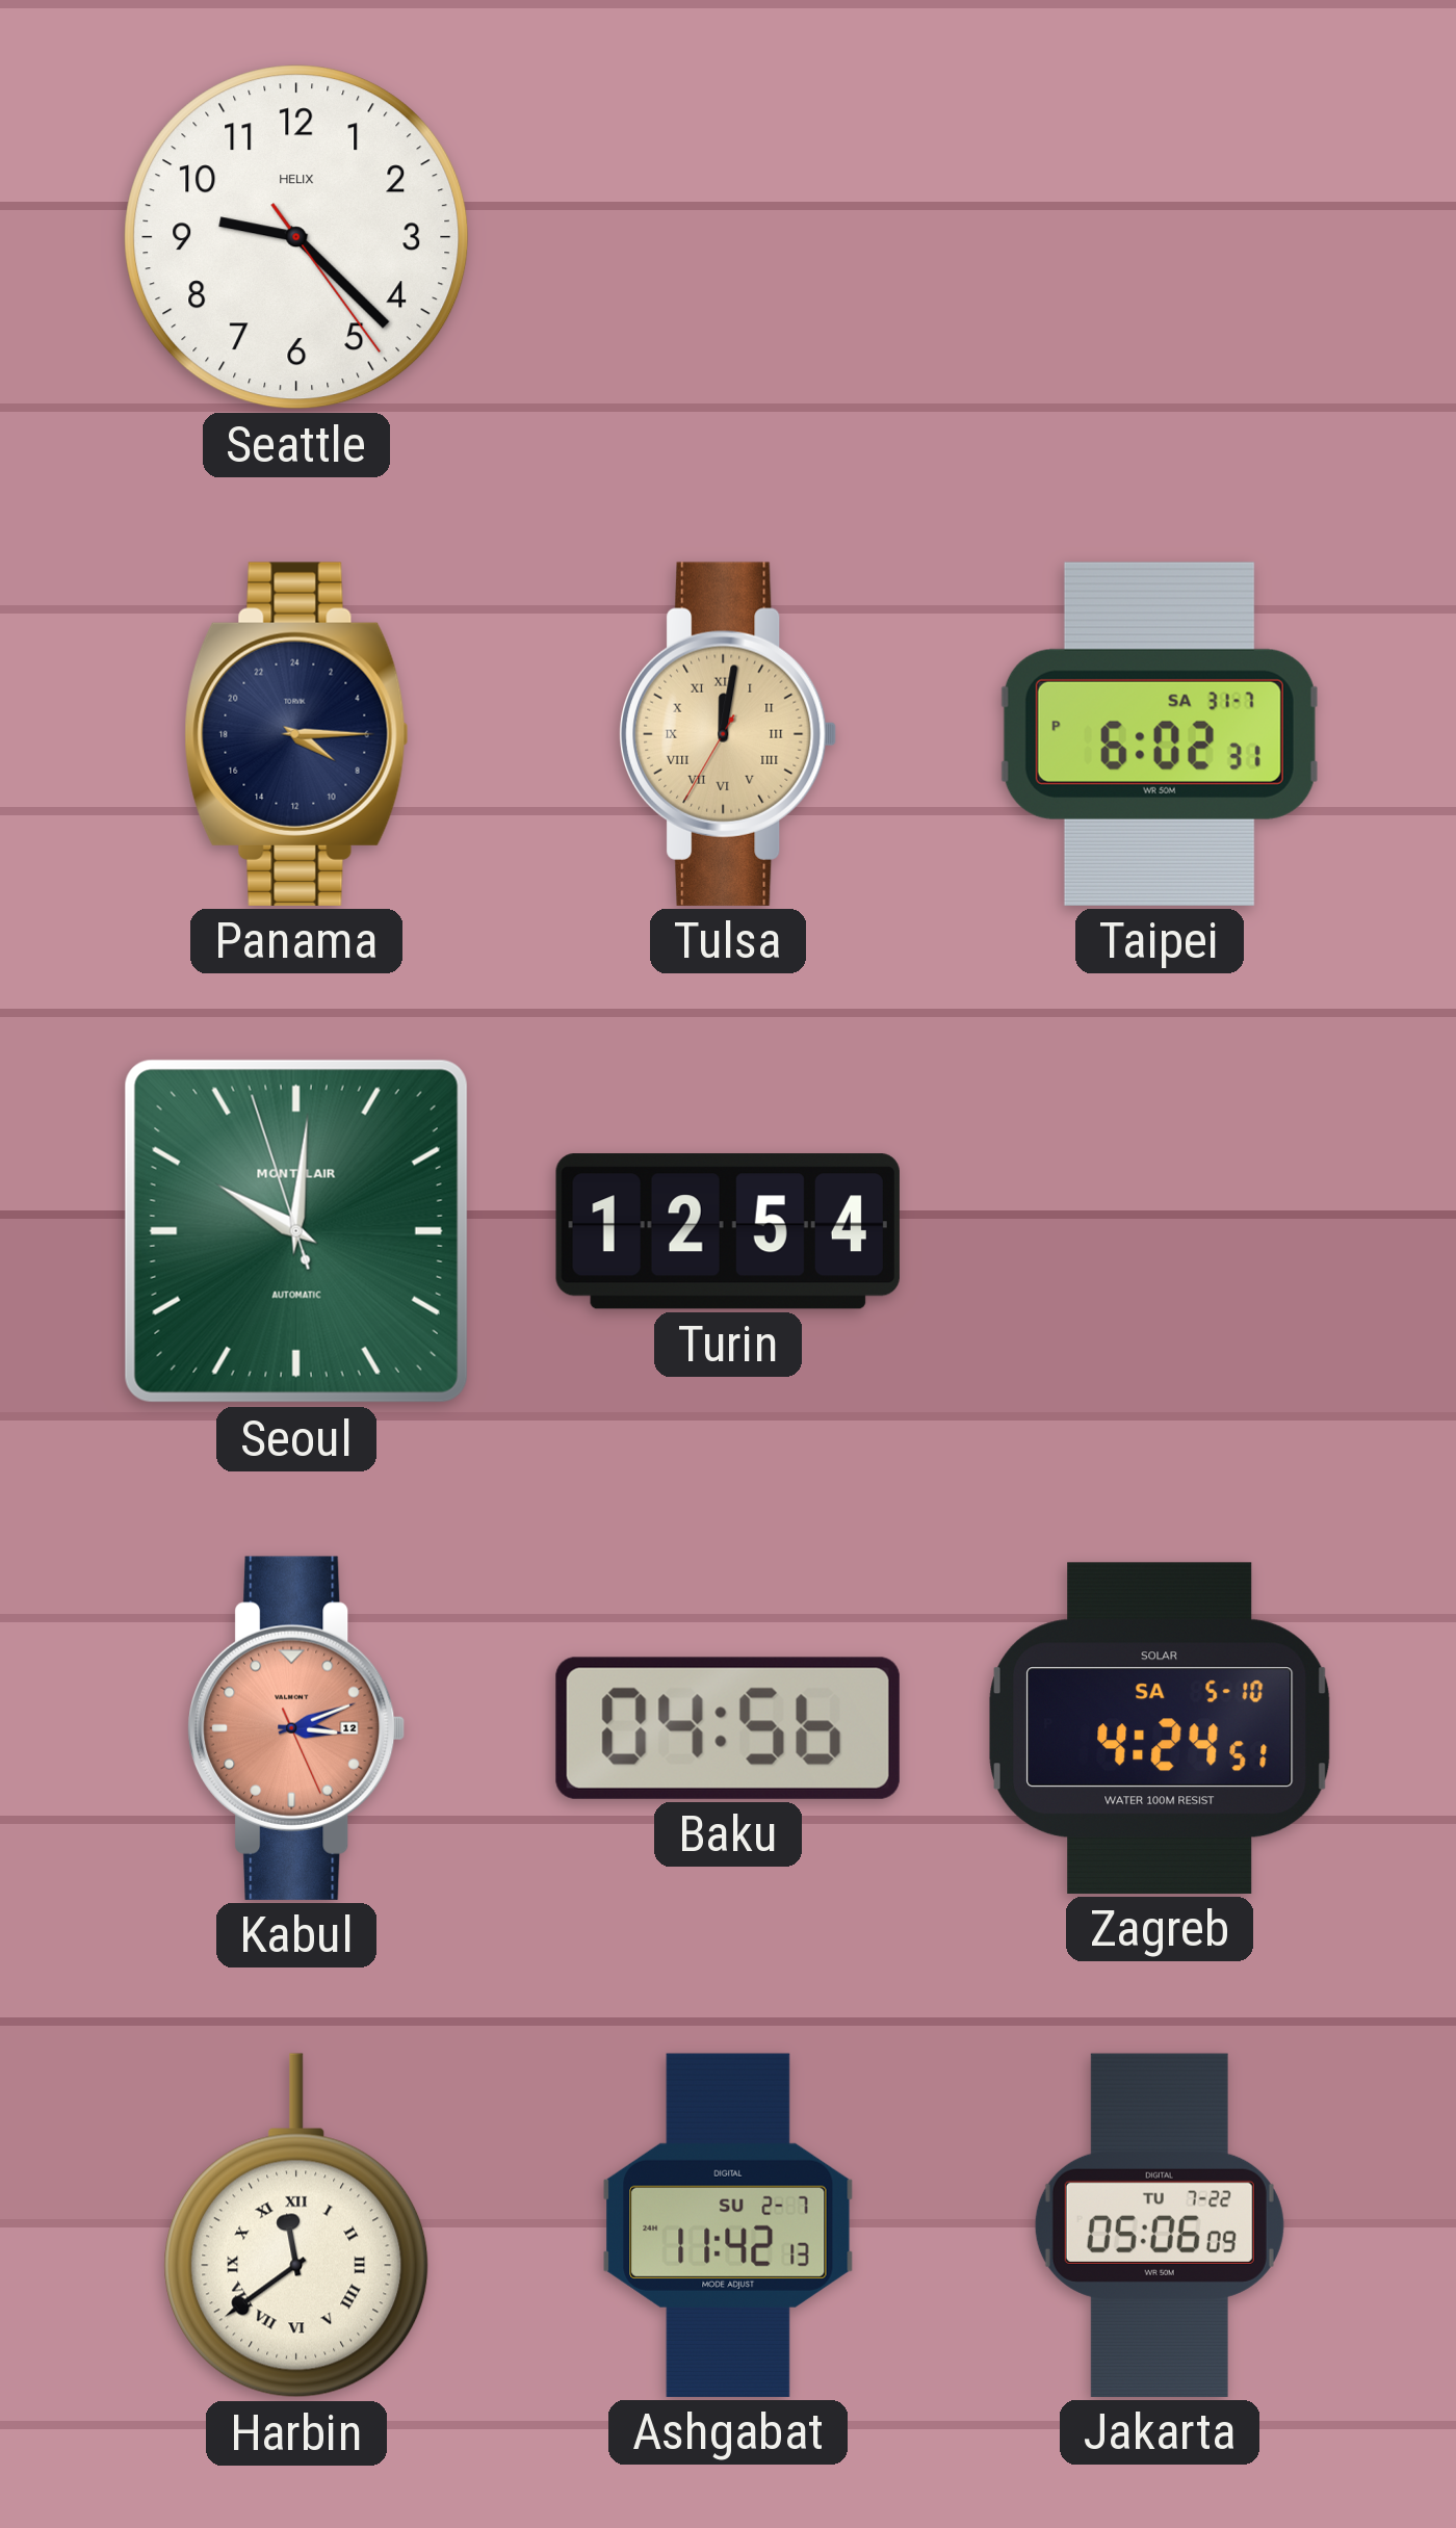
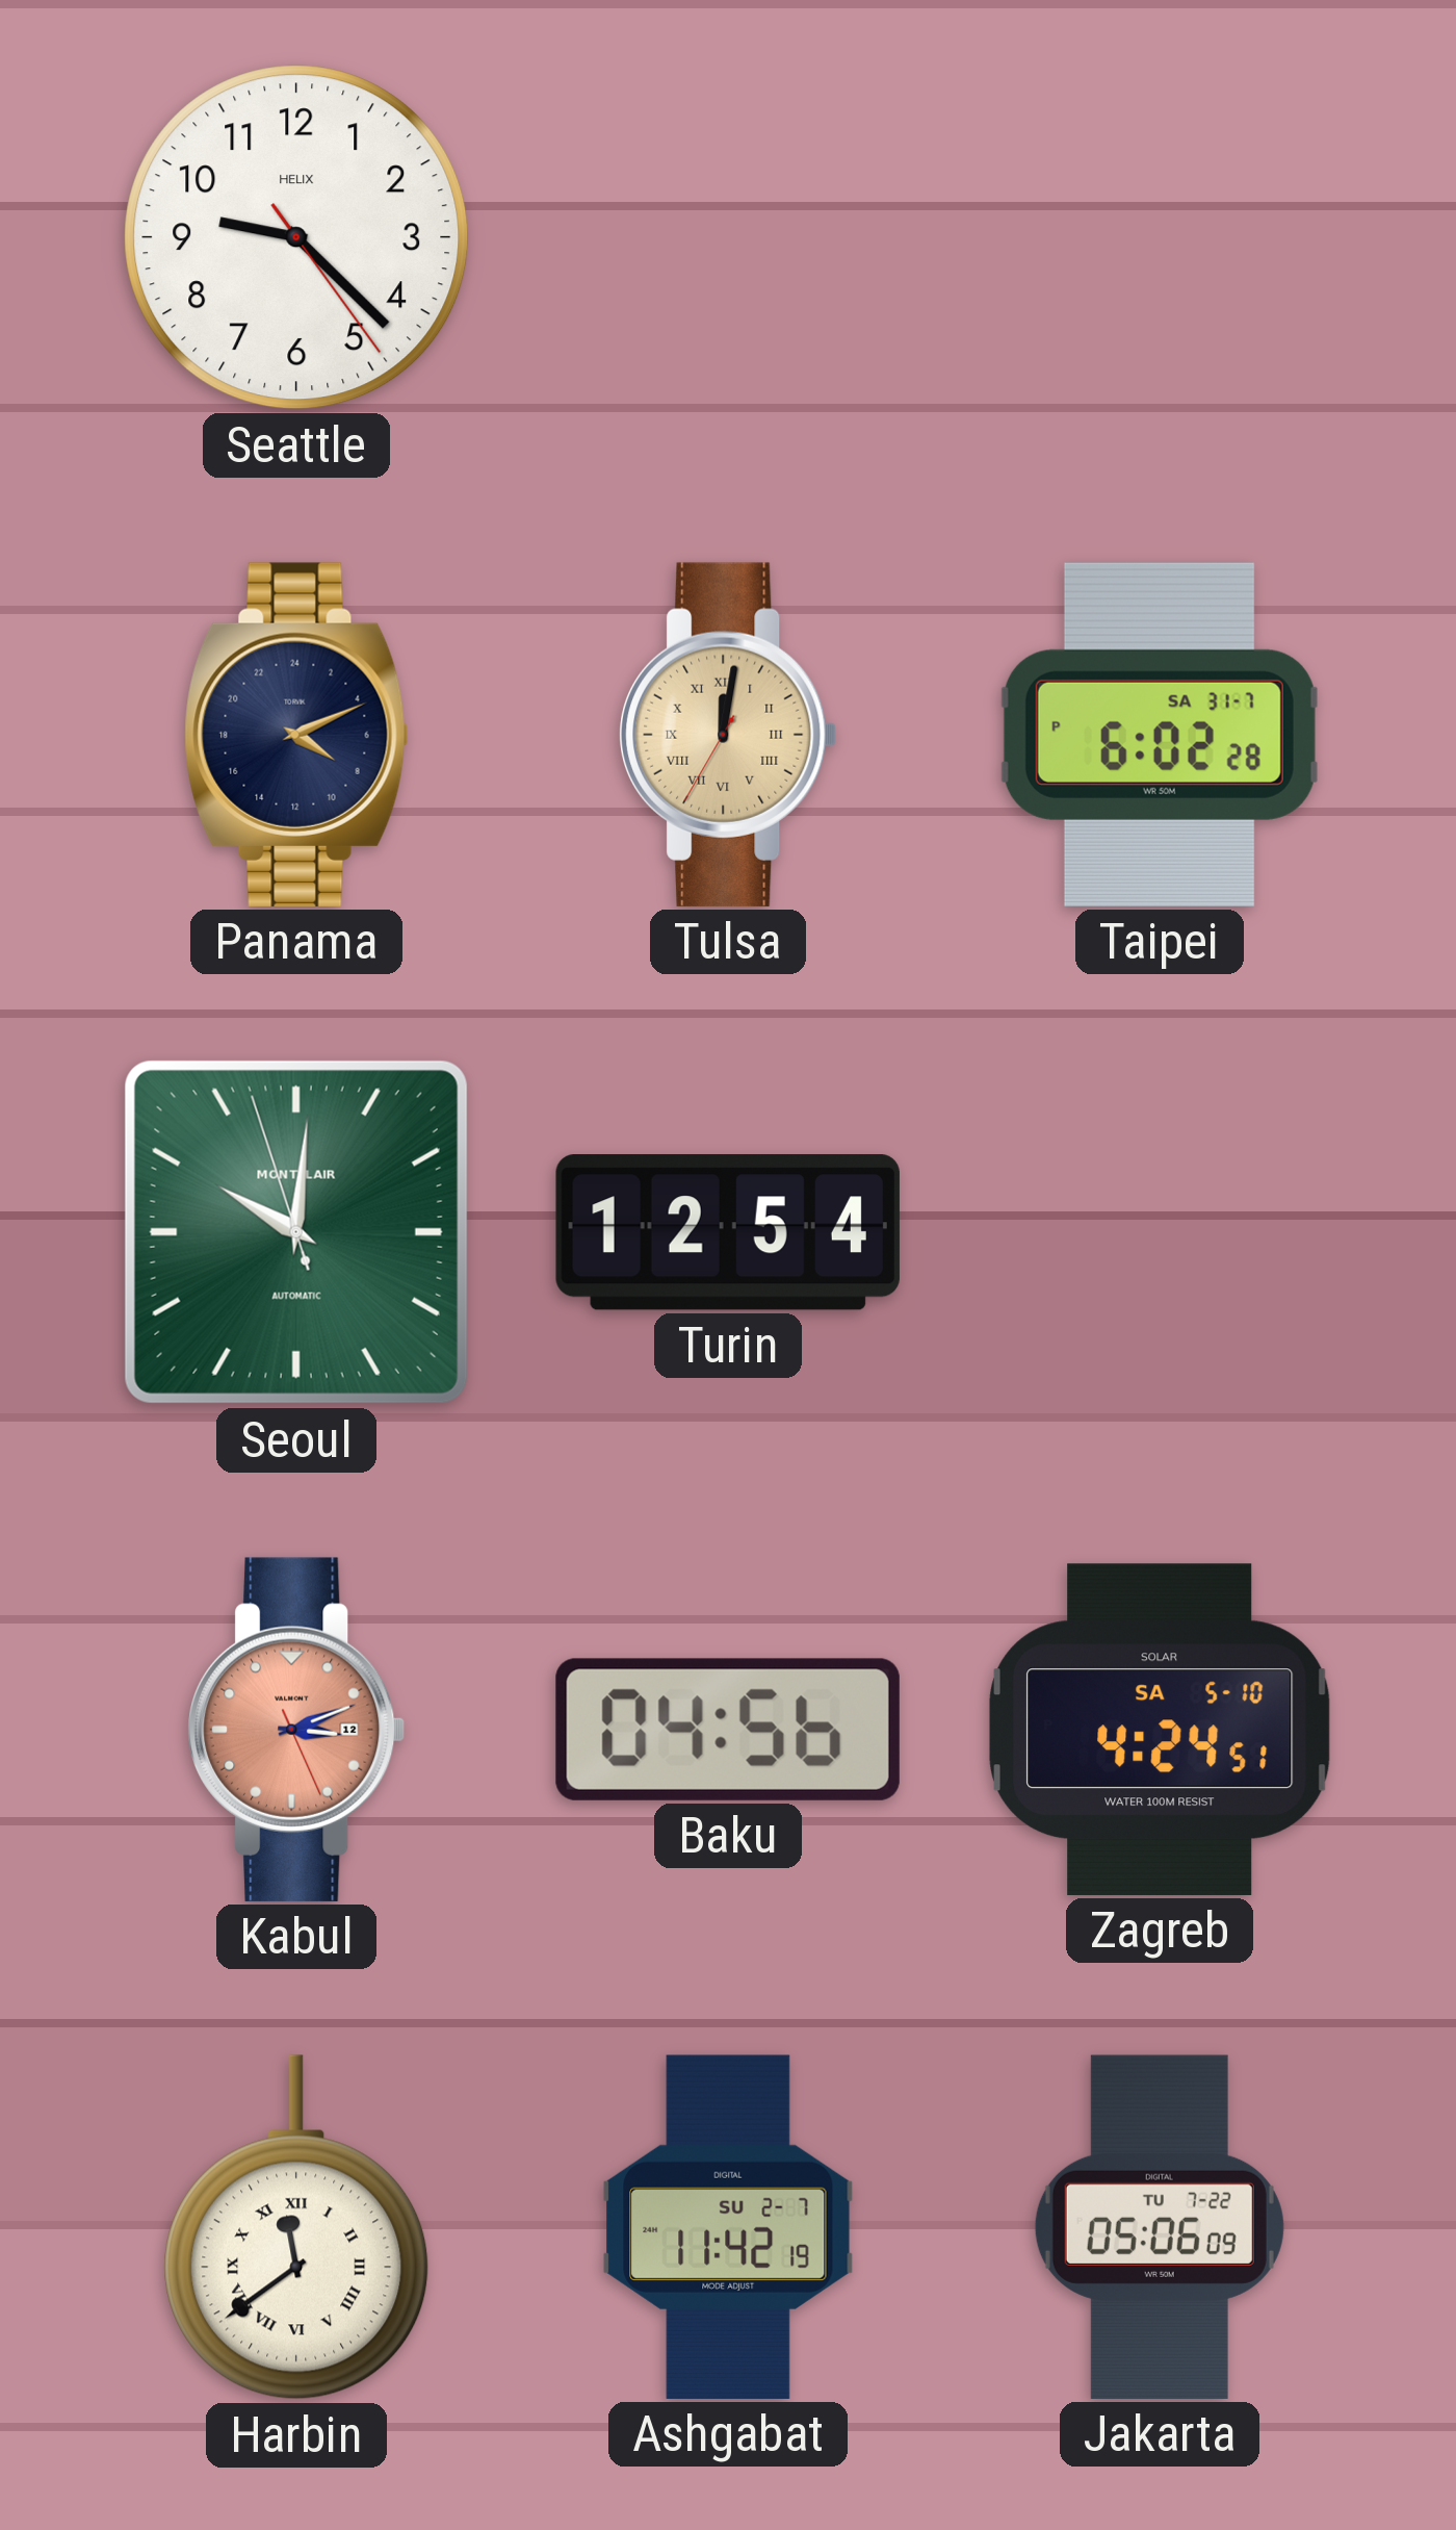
Panama: 8:15 -> 8:11
Taipei: 6:02:31 PM -> 6:02:28 PM
Ashgabat: 11:42:13 -> 11:42:19
